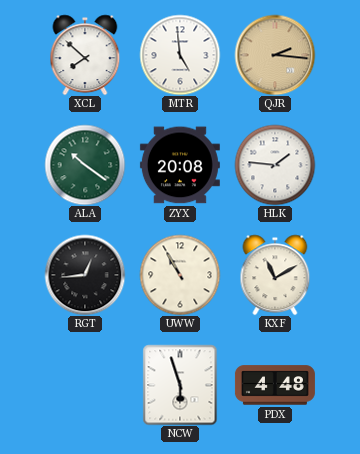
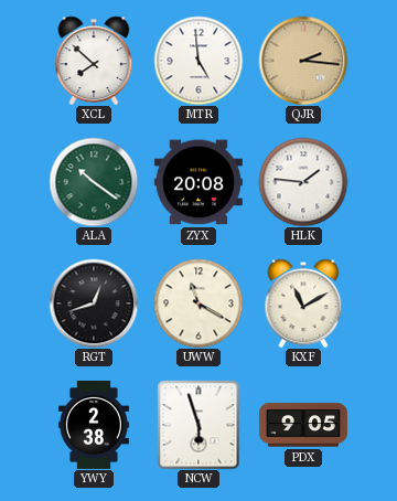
RGT: 12:44 -> 12:42
UWW: 10:55 -> 11:20
YWY: none -> 2:38
PDX: 4:48 -> 9:05
